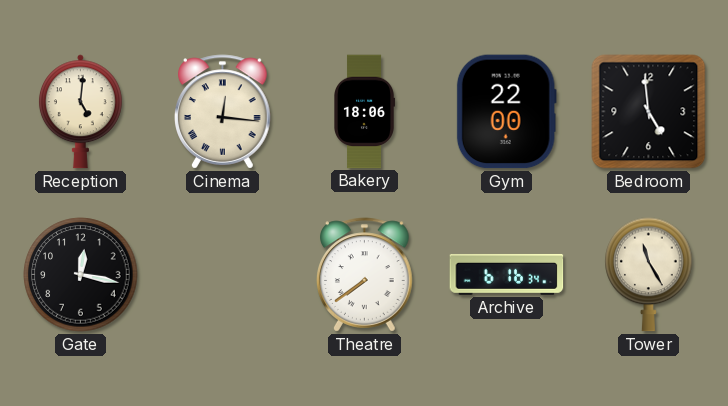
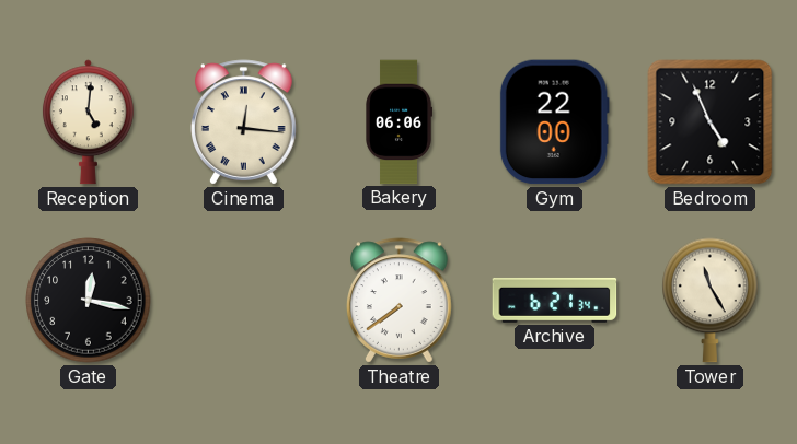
Bakery: 18:06 -> 06:06
Bedroom: 4:59 -> 4:56
Archive: 6:16 -> 6:21
